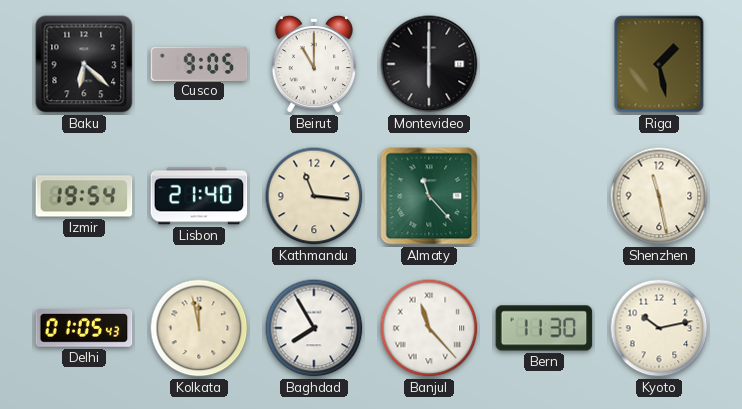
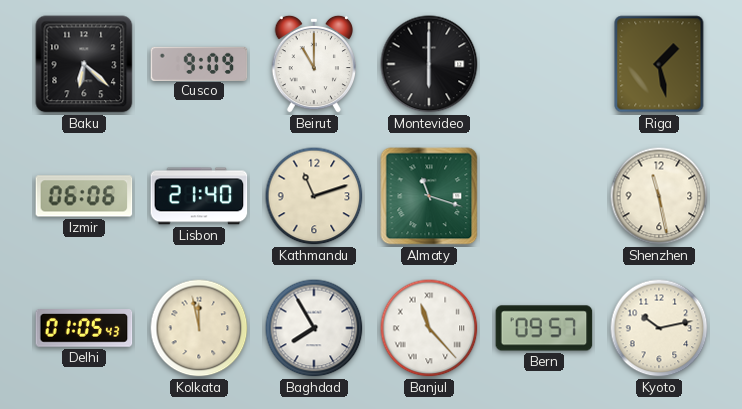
Cusco: 9:05 -> 9:09
Izmir: 19:54 -> 06:06
Kathmandu: 11:16 -> 11:12
Almaty: 11:23 -> 11:18
Bern: 11:30 -> 09:57
